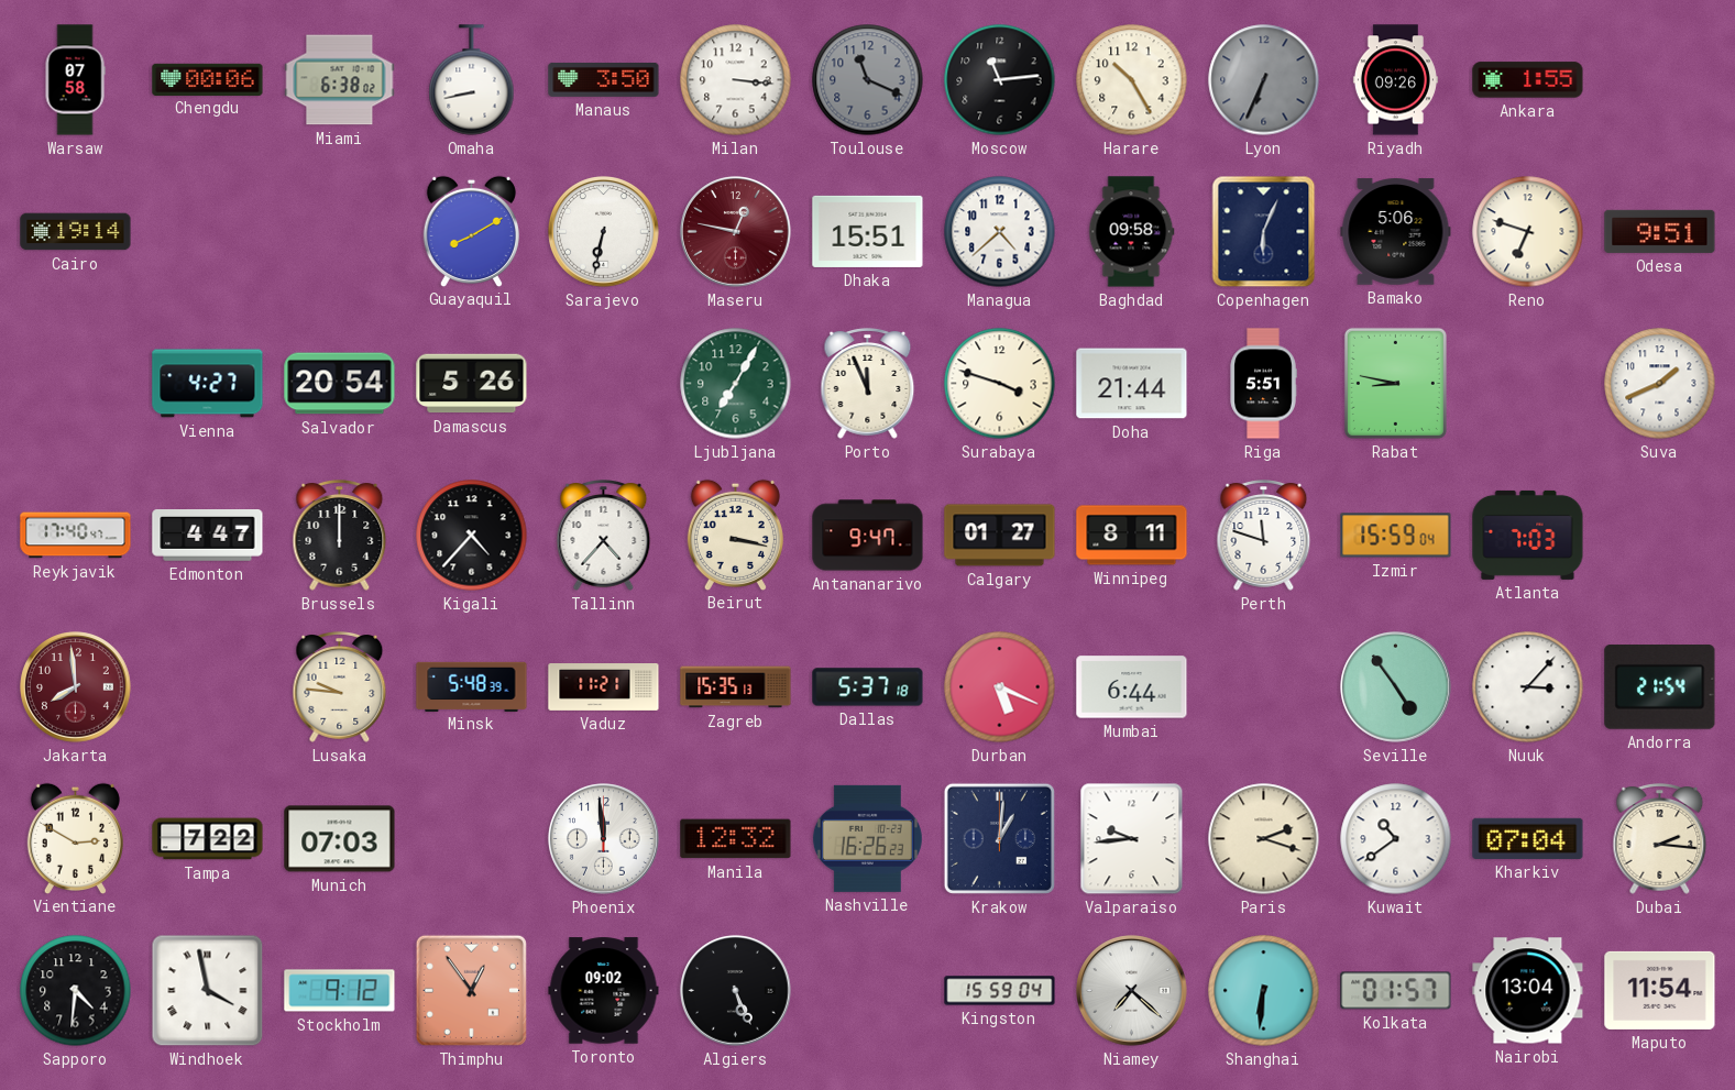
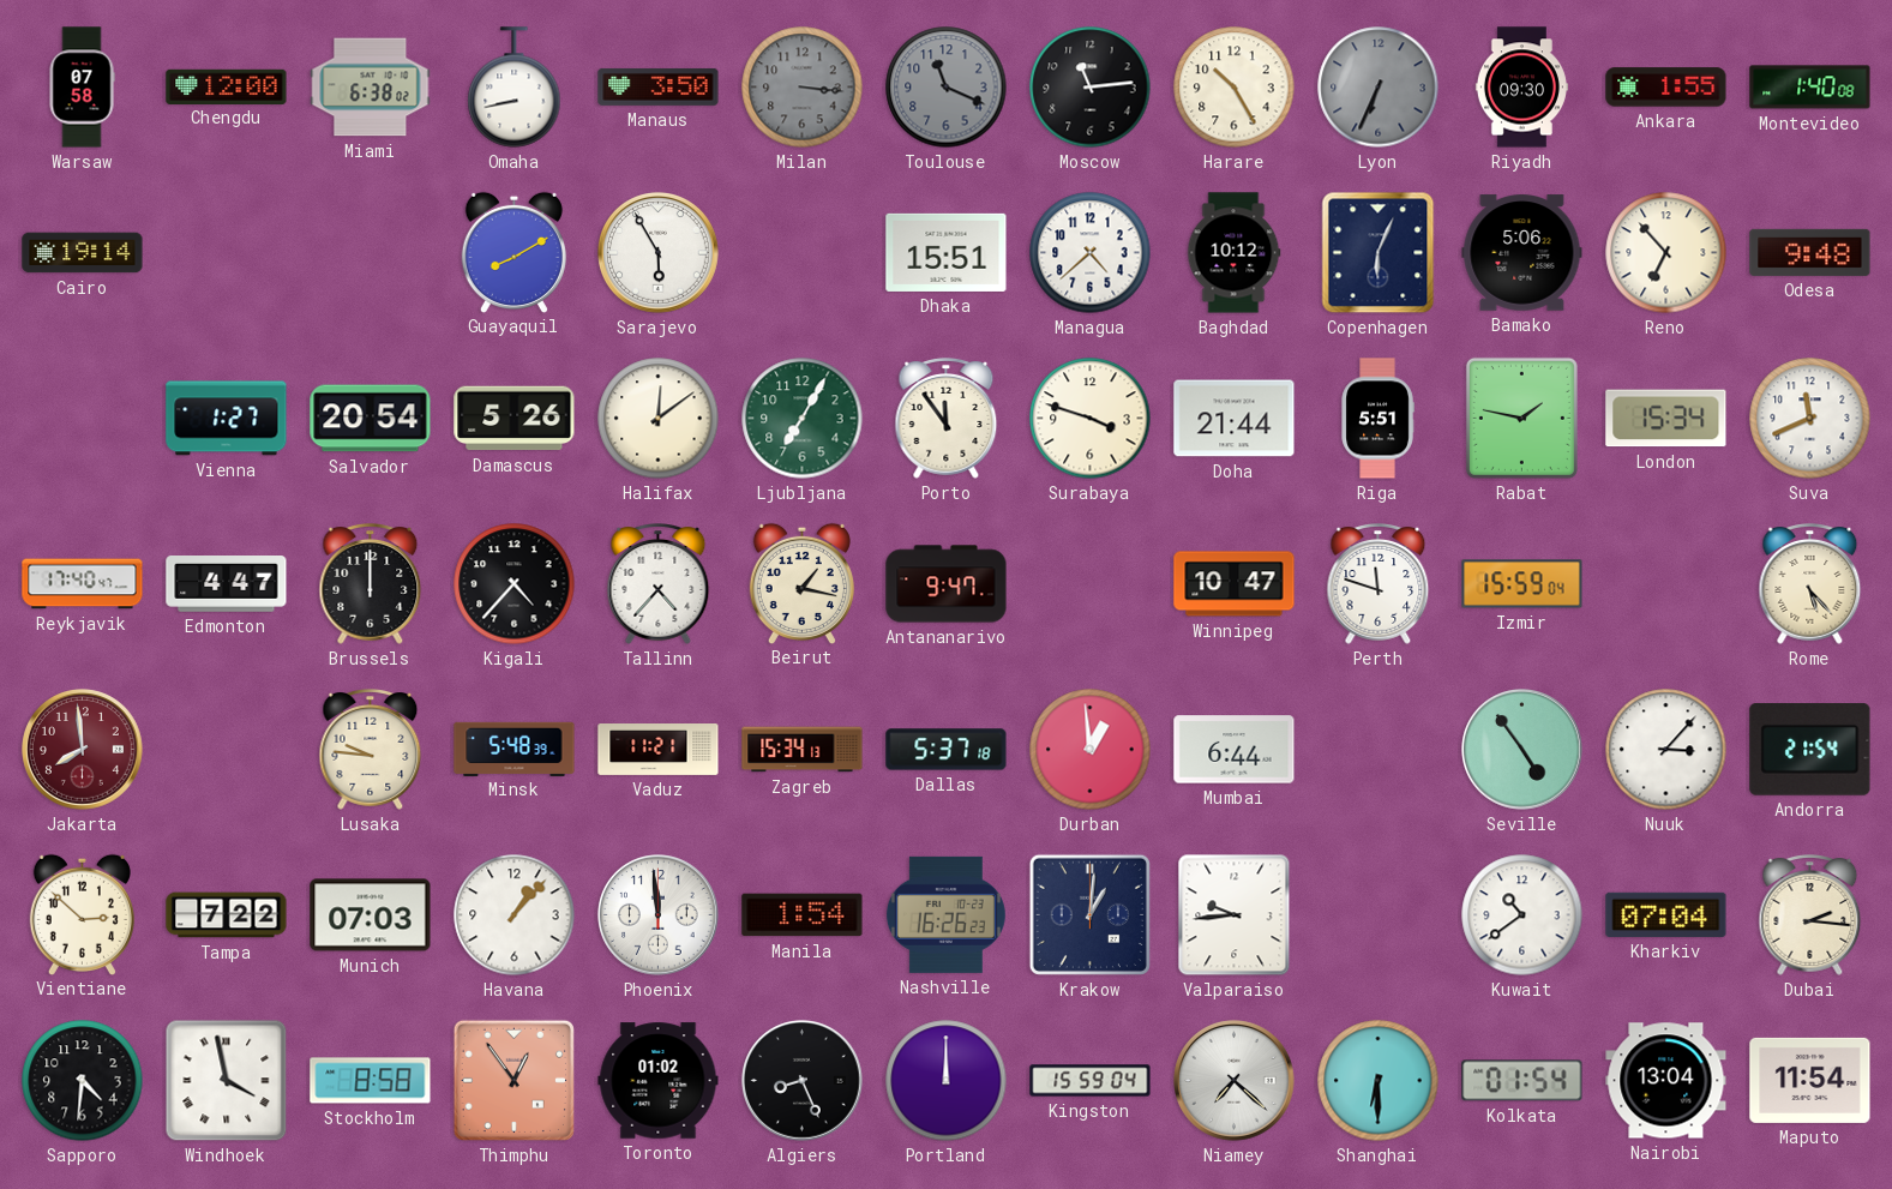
Chengdu: 00:06 -> 12:00
Milan dial: white -> grey
Riyadh: 09:26 -> 09:30
Montevideo: none -> 1:40
Sarajevo: 6:32 -> 5:55
Maseru: 12:47 -> none
Baghdad: 09:58 -> 10:12
Reno: 6:48 -> 6:53
Odesa: 9:51 -> 9:48
Vienna: 4:27 -> 1:27
Halifax: none -> 12:09
Porto: 11:56 -> 11:54
Rabat: 8:47 -> 1:47
London: none -> 15:34
Suva: 1:41 -> 11:41
Beirut: 3:17 -> 1:17
Calgary: 01:27 -> none
Winnipeg: 8:11 -> 10:47
Atlanta: 7:03 -> none
Rome: none -> 5:23
Zagreb: 15:35 -> 15:34
Durban: 5:19 -> 12:59
Vientiane: 2:50 -> 2:52
Havana: none -> 1:07
Manila: 12:32 -> 1:54
Paris: 2:18 -> none
Stockholm: 9:12 -> 8:58
Toronto: 09:02 -> 01:02
Algiers: 5:26 -> 8:26
Portland: none -> 12:00
Shanghai: 6:31 -> 6:30
Kolkata: 01:57 -> 01:54
